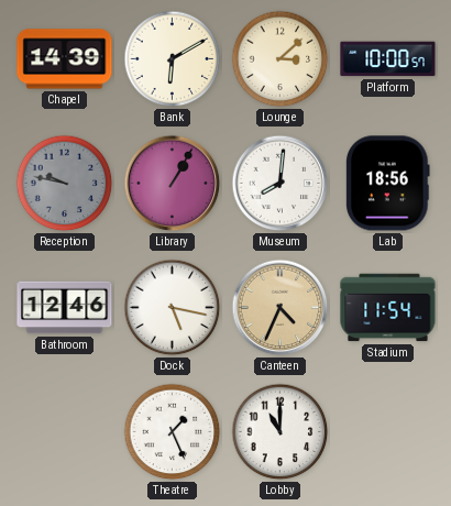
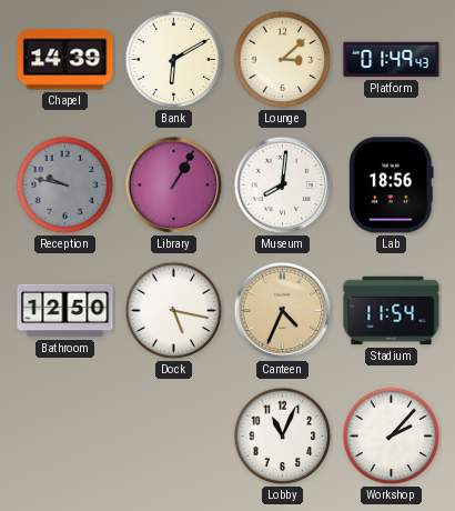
Platform: 10:00 -> 01:49
Bathroom: 12:46 -> 12:50
Theatre: 1:26 -> none
Lobby: 11:00 -> 11:04
Workshop: none -> 2:07
